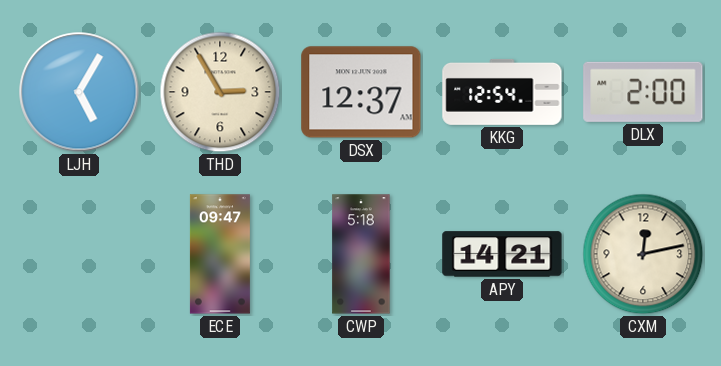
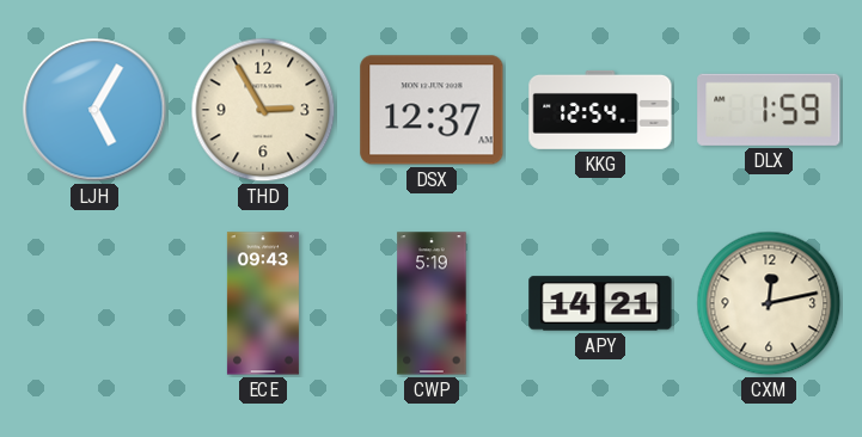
DLX: 2:00 -> 1:59
ECE: 09:47 -> 09:43
CWP: 5:18 -> 5:19
